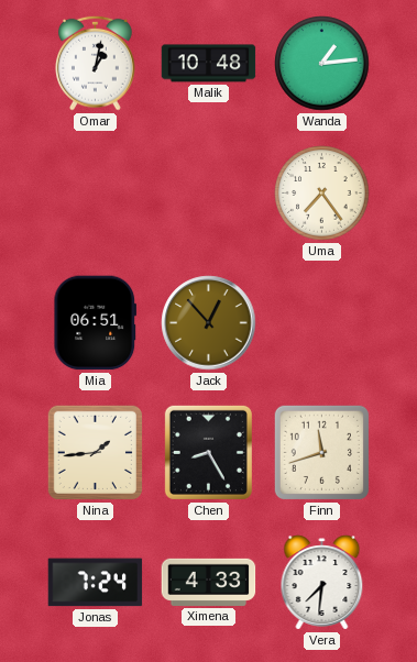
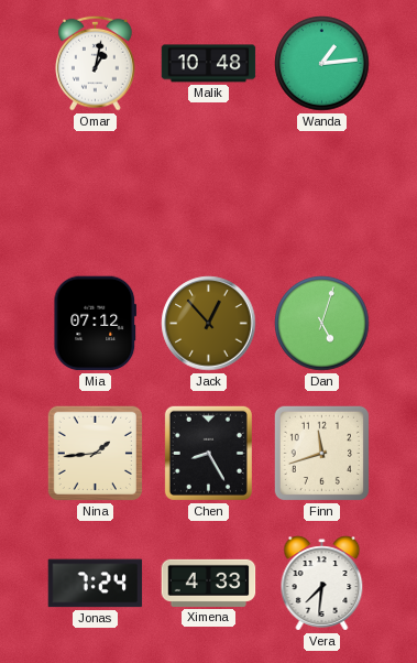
Uma: 7:24 -> none
Mia: 06:51 -> 07:12
Dan: none -> 5:03
